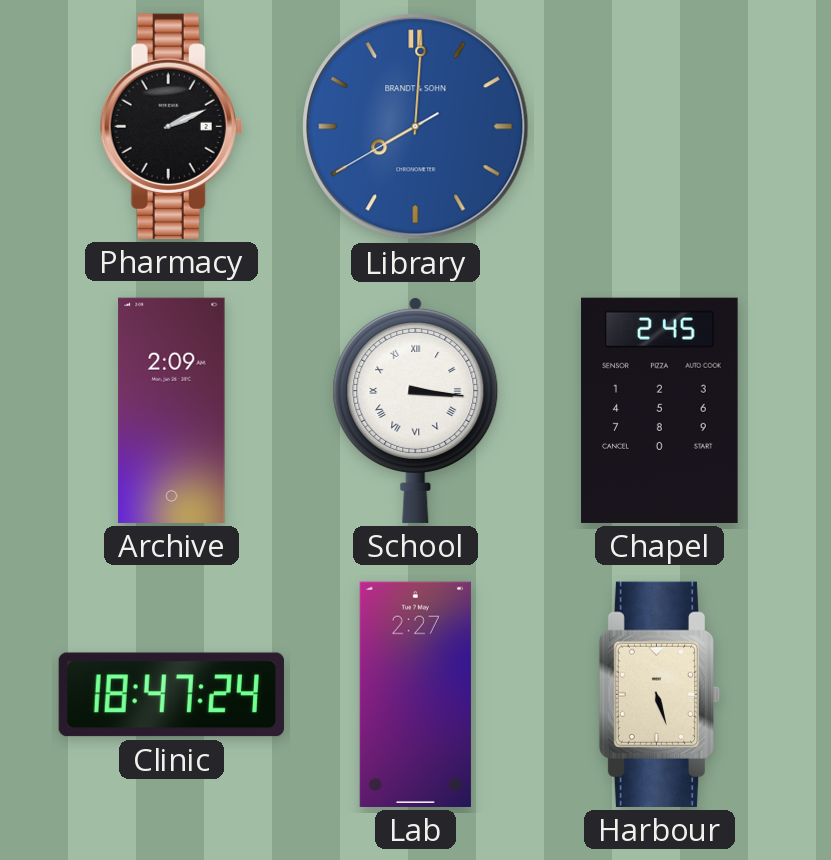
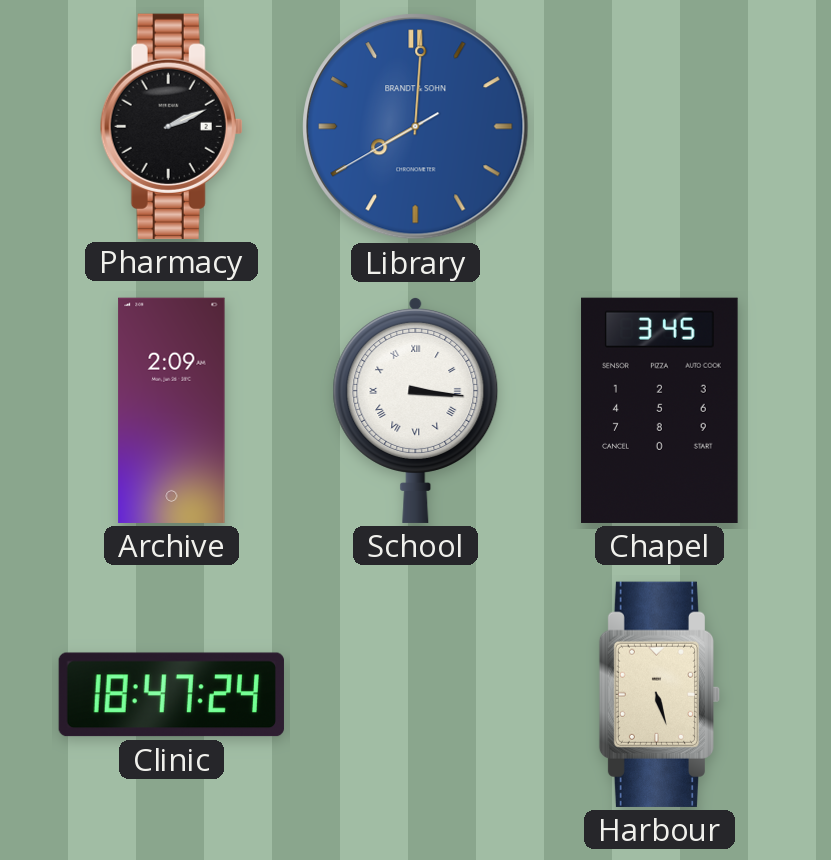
Chapel: 2:45 -> 3:45
Lab: 2:27 -> none
